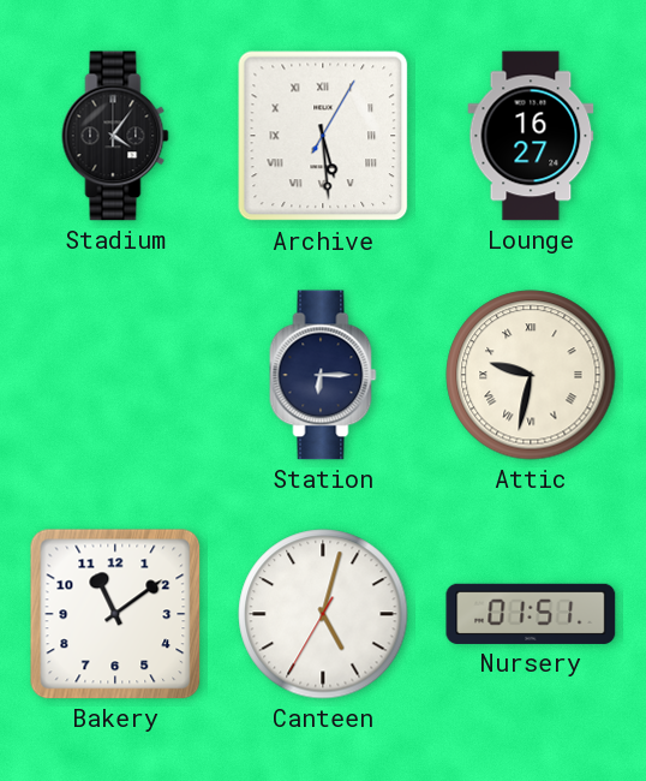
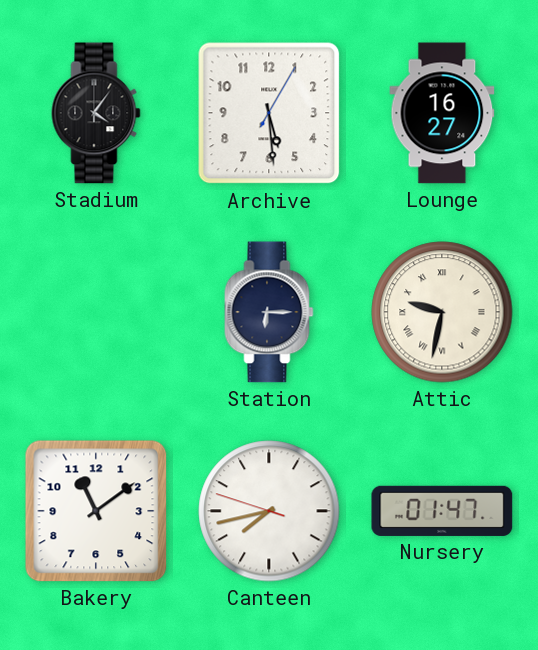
Archive numerals: Roman -> Arabic
Canteen: 5:02 -> 7:42
Nursery: 01:51 -> 01:47
